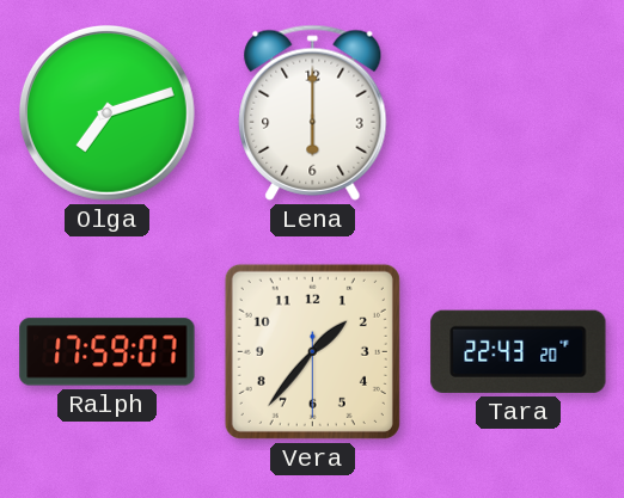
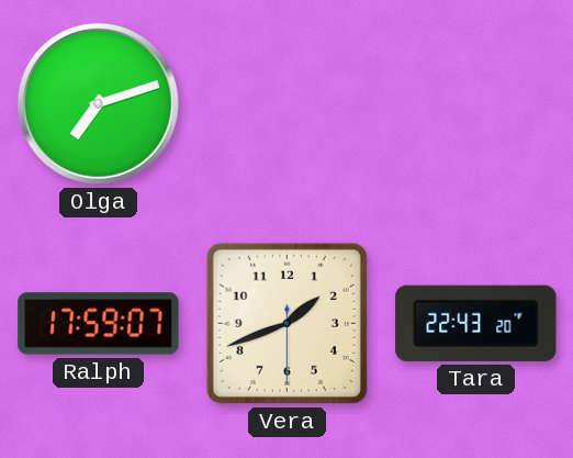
Lena: 6:00 -> none
Vera: 1:36 -> 1:41
